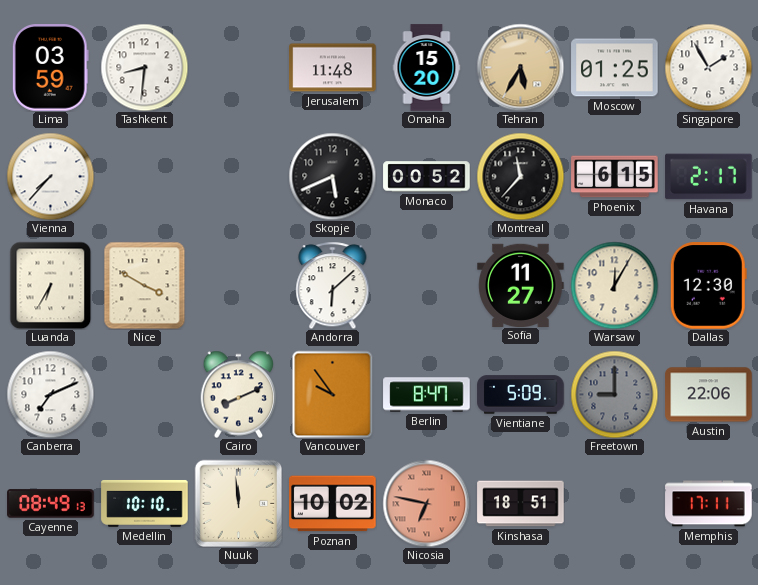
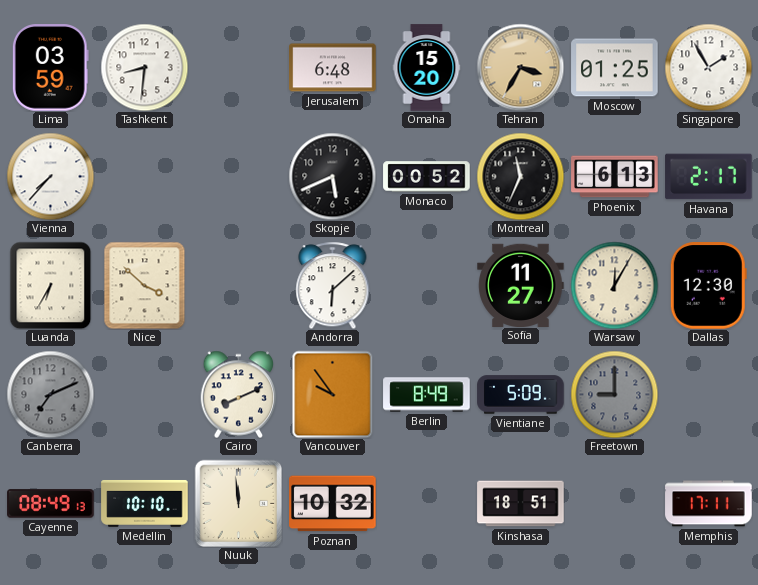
Jerusalem: 11:48 -> 6:48
Tehran: 5:35 -> 3:35
Montreal: 11:37 -> 11:34
Phoenix: 6:15 -> 6:13
Nice: 3:50 -> 3:52
Canberra dial: white -> grey
Berlin: 8:47 -> 8:49
Austin: 22:06 -> none
Poznan: 10:02 -> 10:32
Nicosia: 6:47 -> none
